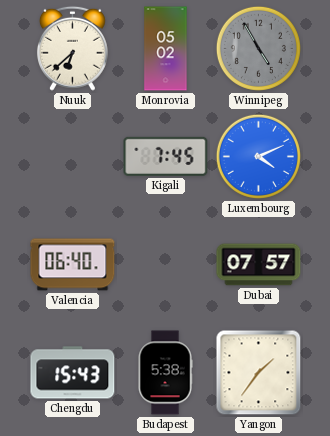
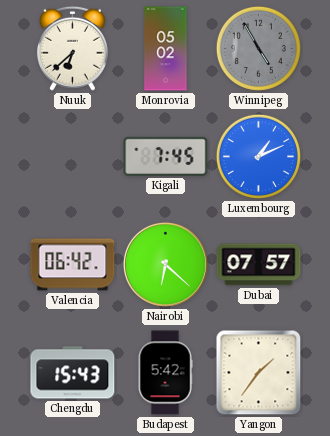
Luxembourg: 4:11 -> 1:11
Valencia: 06:40 -> 06:42
Nairobi: none -> 6:22
Budapest: 5:38 -> 5:42
